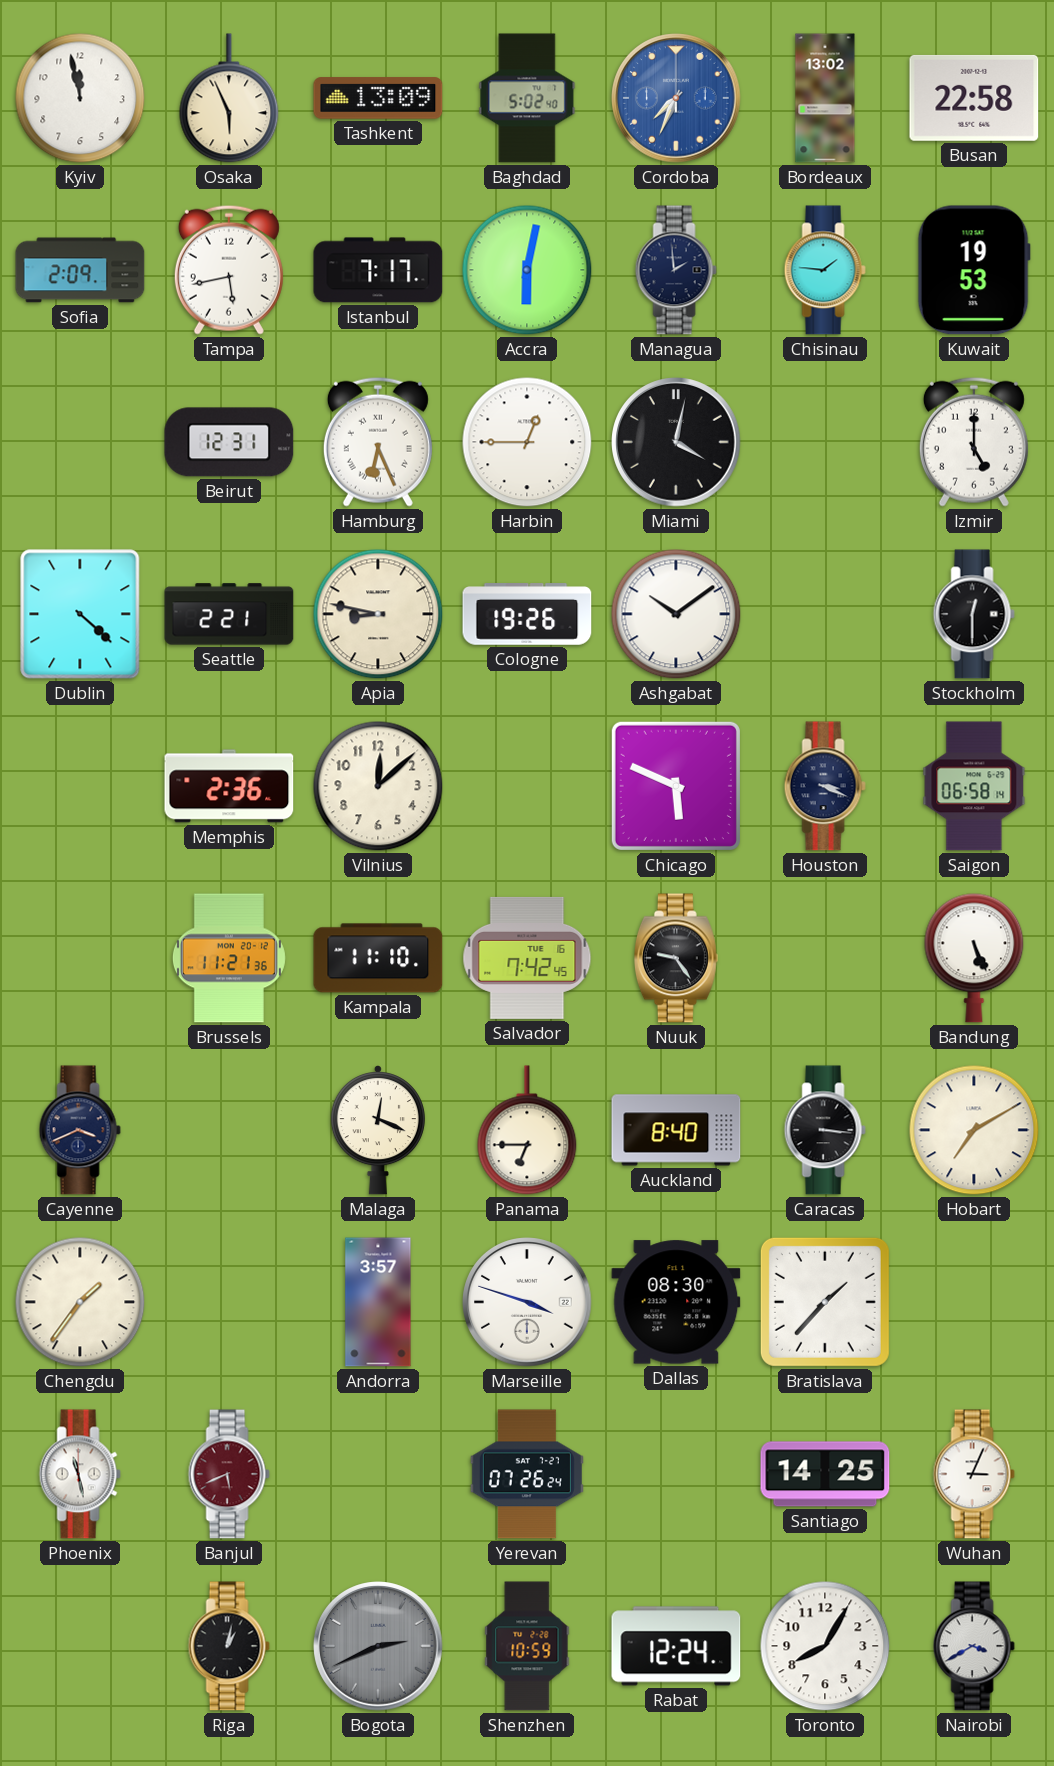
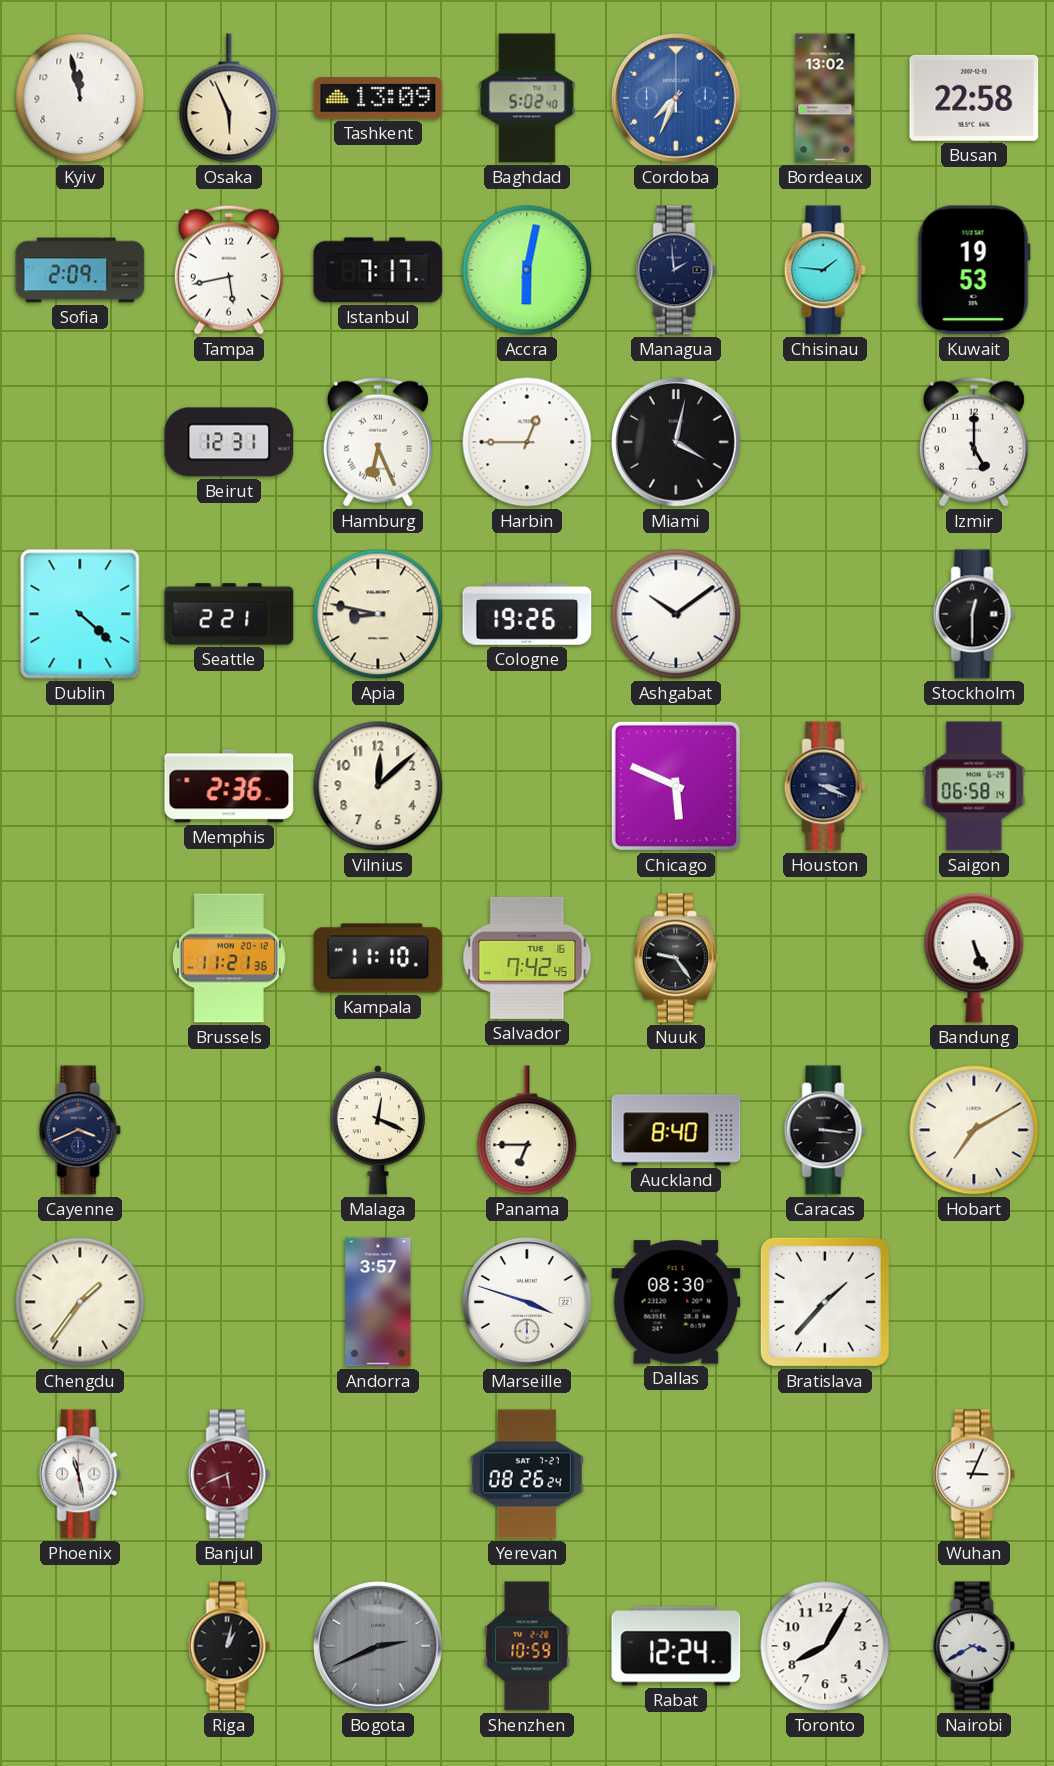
Yerevan: 07:26 -> 08:26
Santiago: 14:25 -> none
